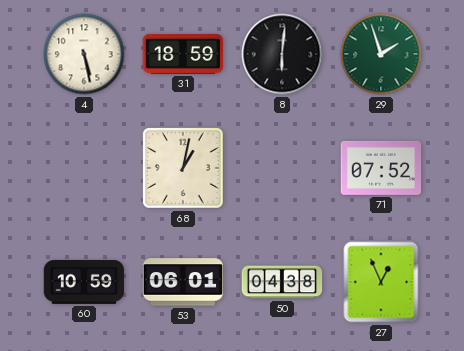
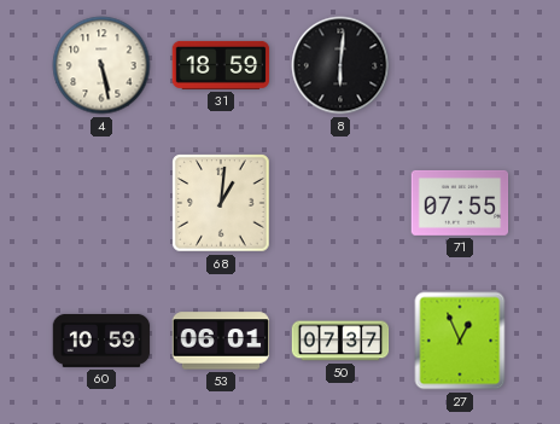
29: 1:57 -> none
68: 1:02 -> 1:01
71: 07:52 -> 07:55
50: 04:38 -> 07:37
